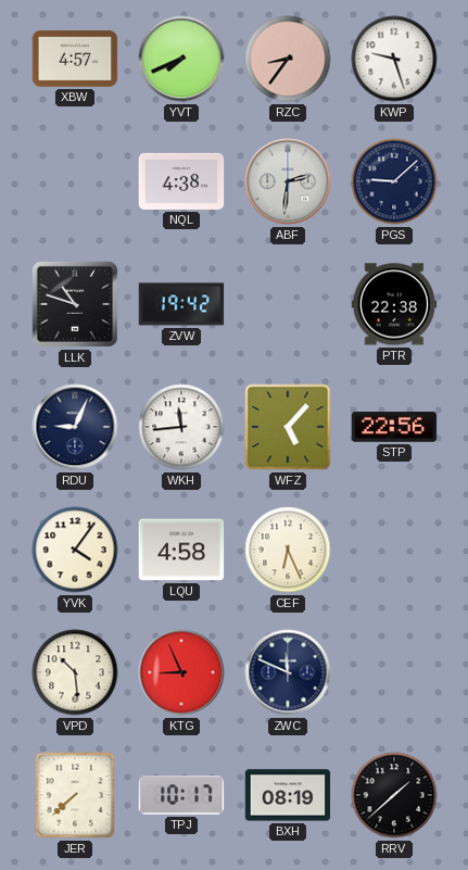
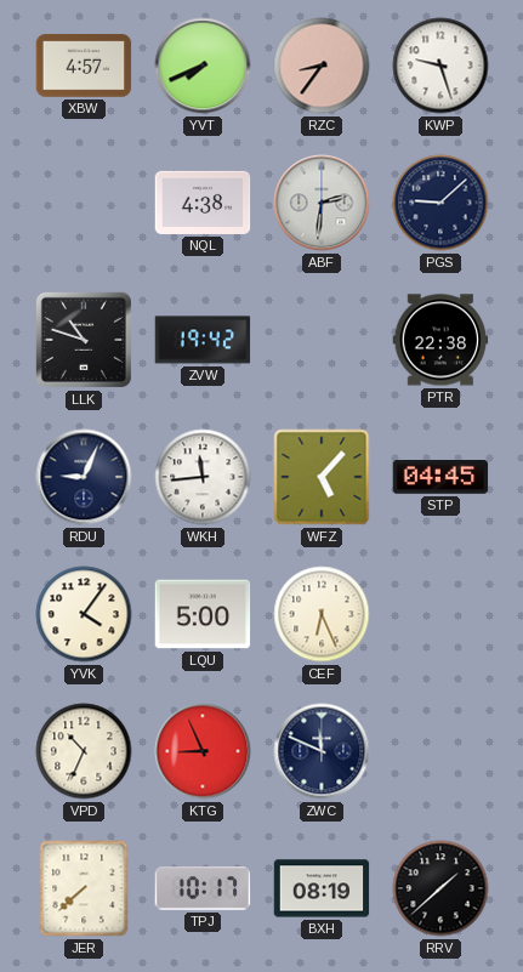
STP: 22:56 -> 04:45
LQU: 4:58 -> 5:00
VPD: 10:29 -> 10:34
